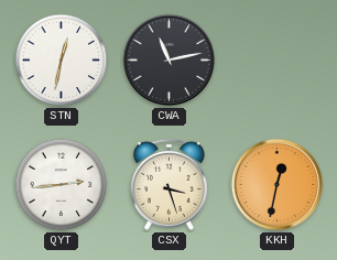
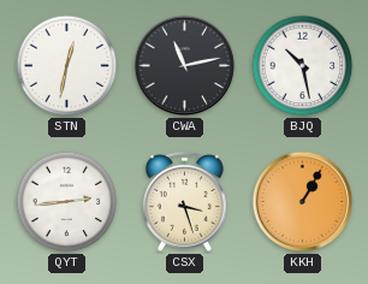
BJQ: none -> 10:28
KKH: 12:32 -> 1:05
